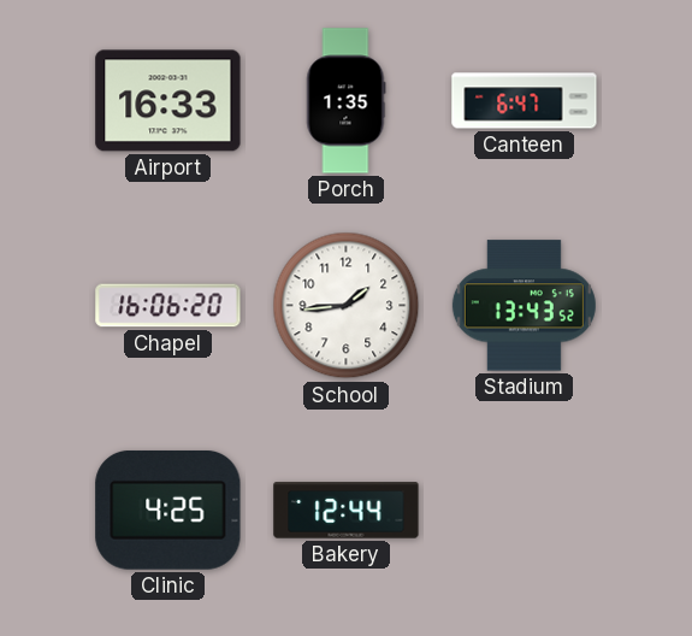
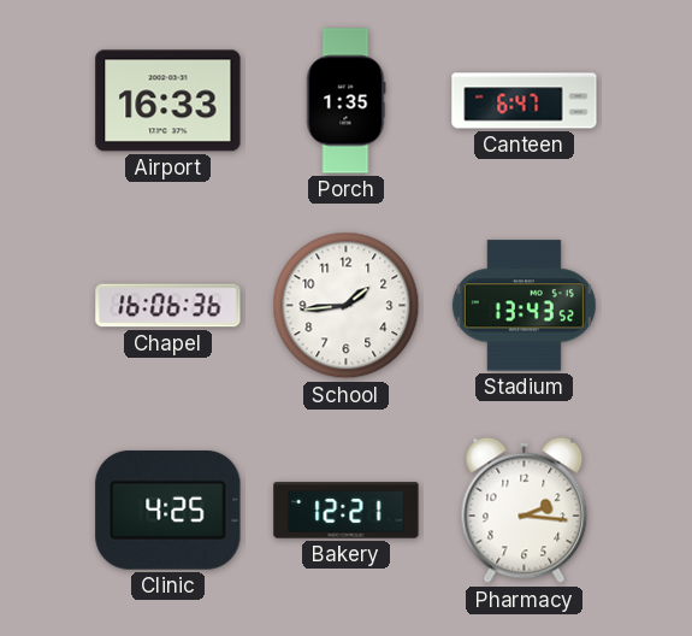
Chapel: 16:06:20 -> 16:06:36
Bakery: 12:44 -> 12:21
Pharmacy: none -> 2:16
